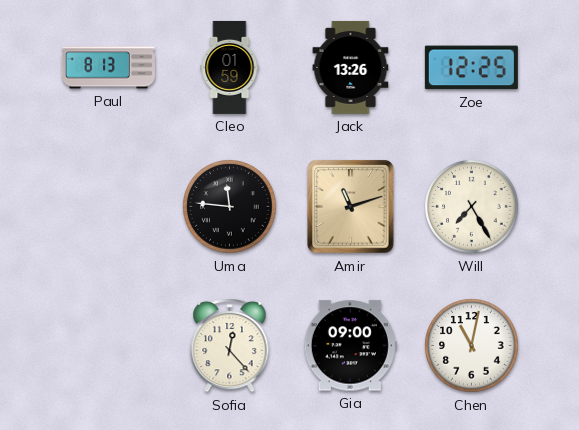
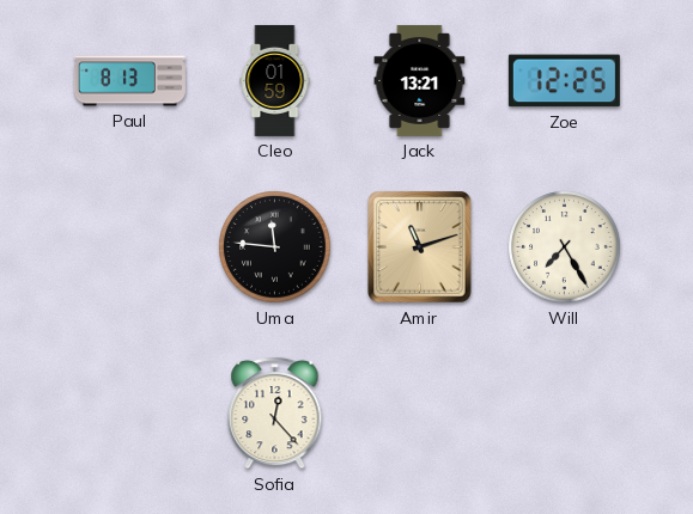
Jack: 13:26 -> 13:21
Gia: 09:00 -> none
Chen: 11:02 -> none
